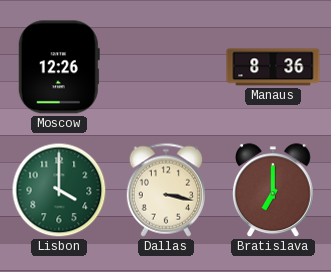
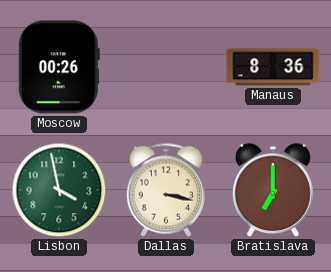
Moscow: 12:26 -> 00:26
Lisbon: 4:00 -> 3:58
